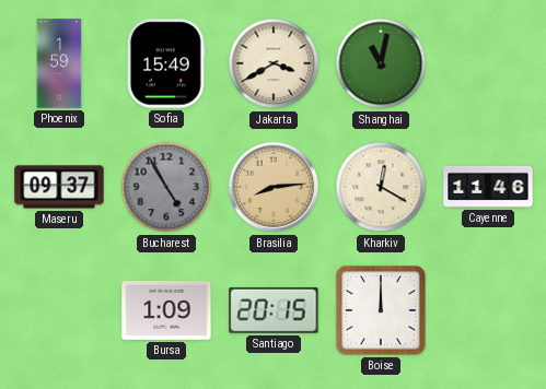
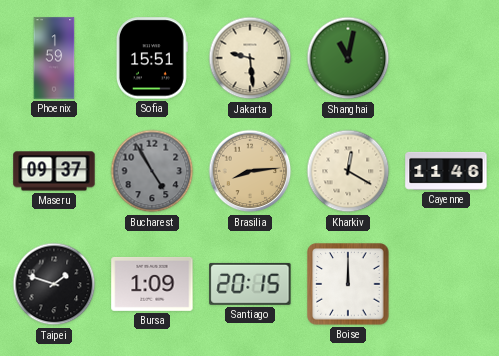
Sofia: 15:49 -> 15:51
Jakarta: 3:40 -> 9:29
Taipei: none -> 1:48
